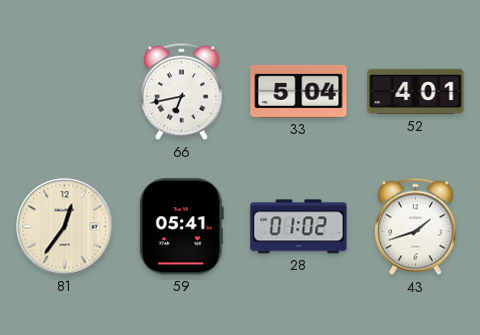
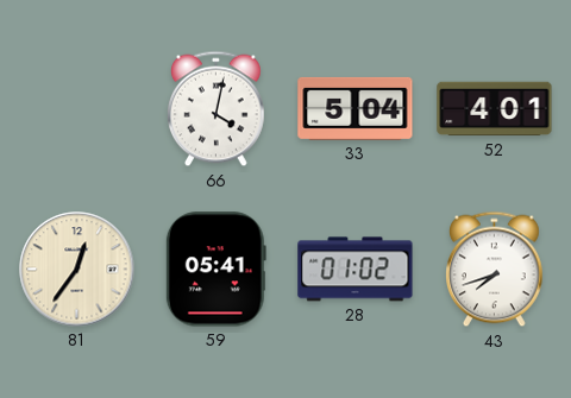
66: 6:43 -> 4:02
43: 1:42 -> 7:42
